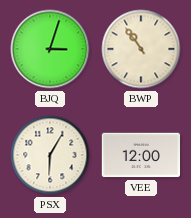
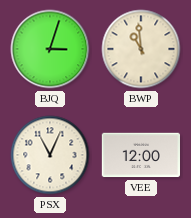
BWP: 10:54 -> 10:59
PSX: 6:05 -> 11:04
